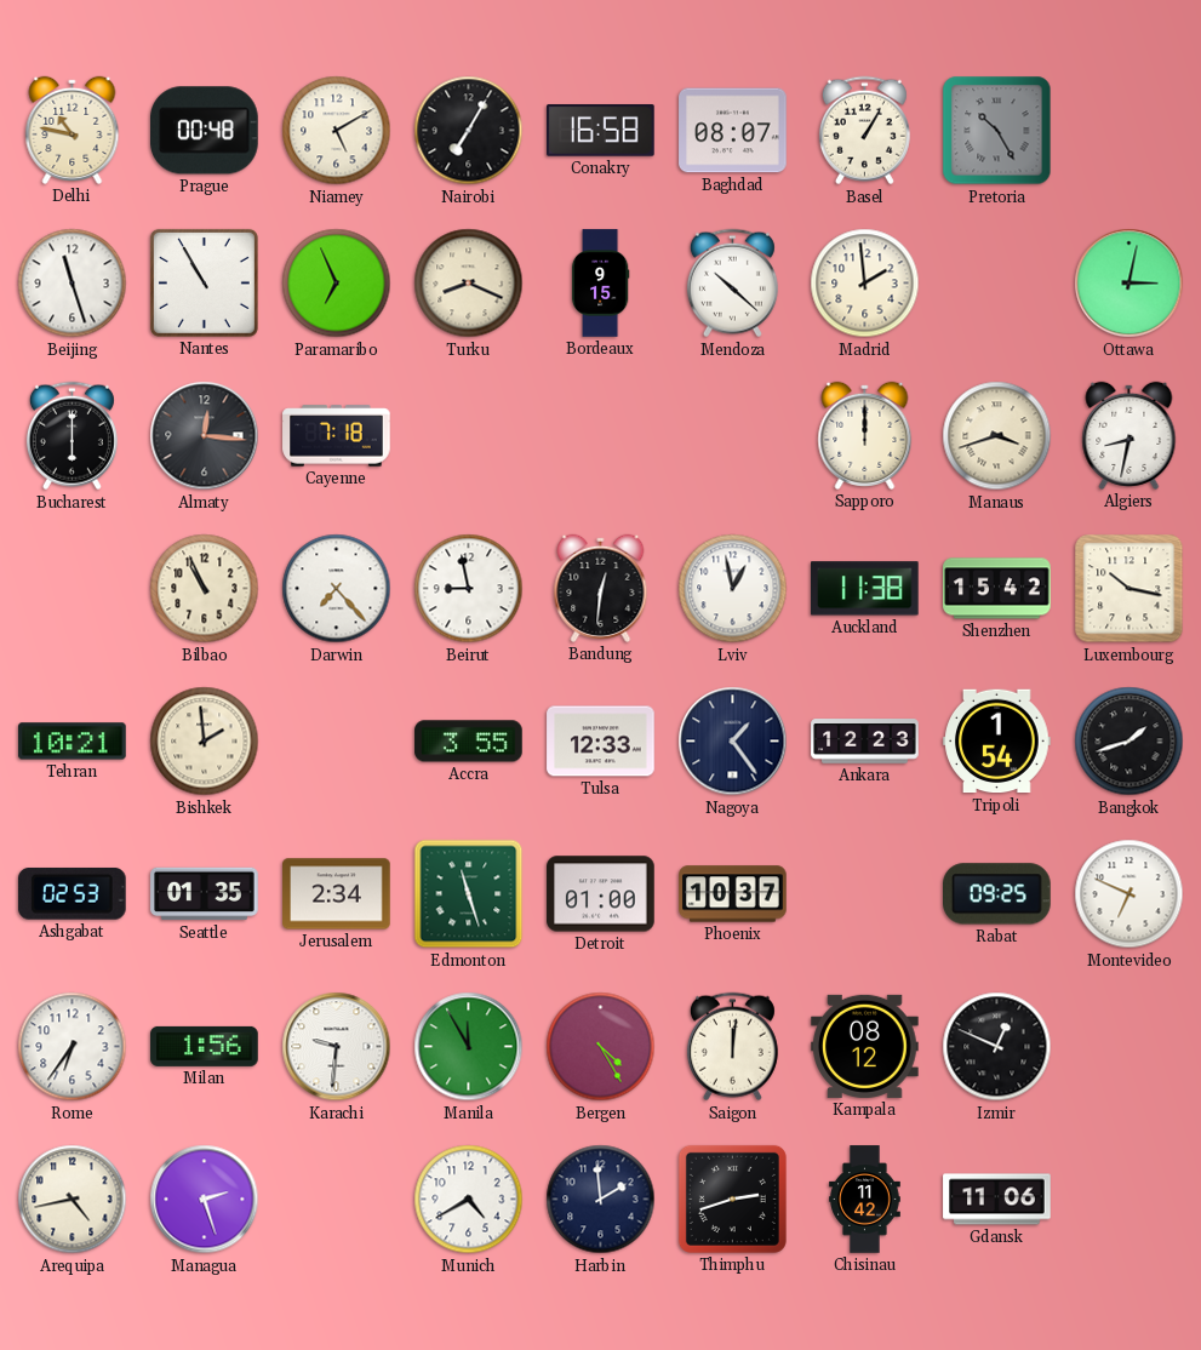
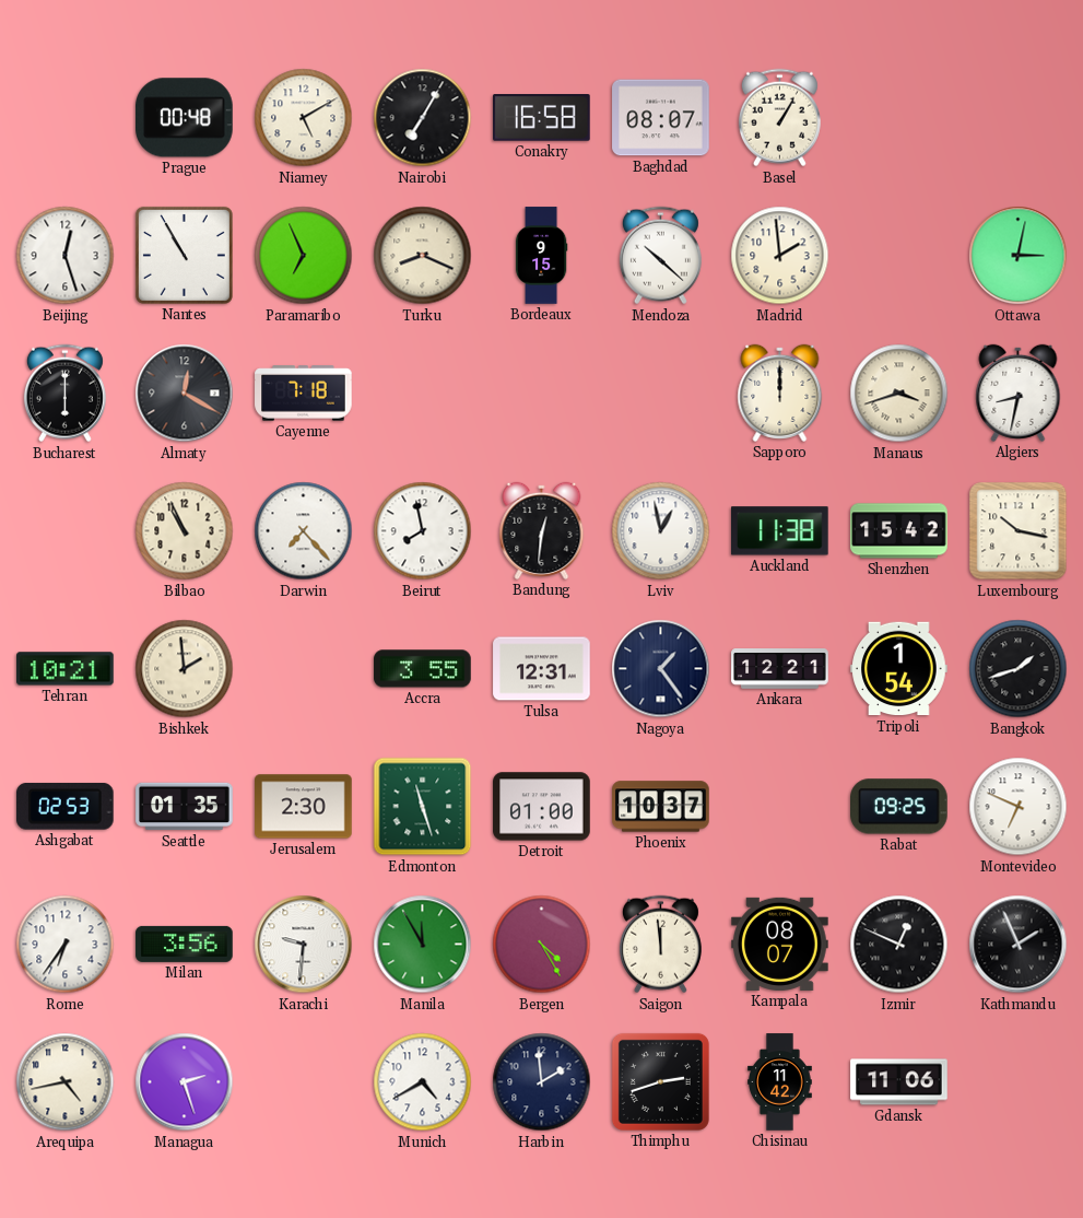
Delhi: 10:47 -> none
Pretoria: 10:25 -> none
Beijing: 11:27 -> 12:27
Almaty: 12:16 -> 12:20
Beirut: 8:58 -> 7:58
Tulsa: 12:33 -> 12:31
Ankara: 12:23 -> 12:21
Jerusalem: 2:34 -> 2:30
Milan: 1:56 -> 3:56
Saigon: 12:01 -> 11:59
Kampala: 08:12 -> 08:07
Kathmandu: none -> 1:56
